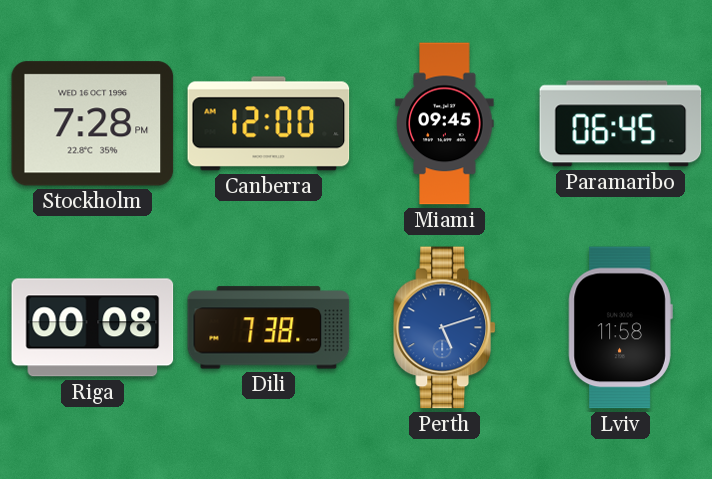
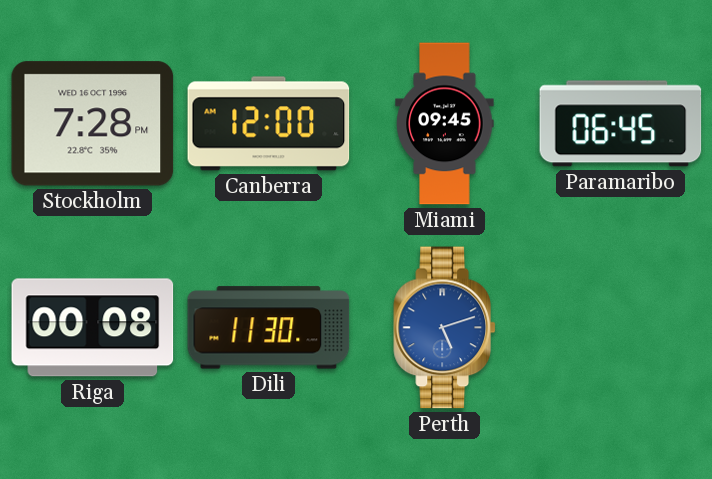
Dili: 7:38 -> 11:30
Lviv: 11:58 -> none
